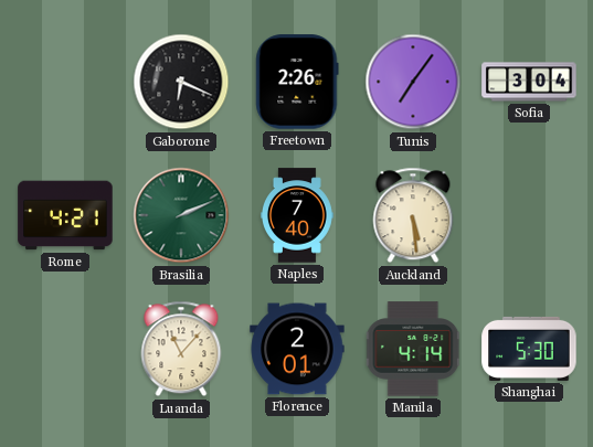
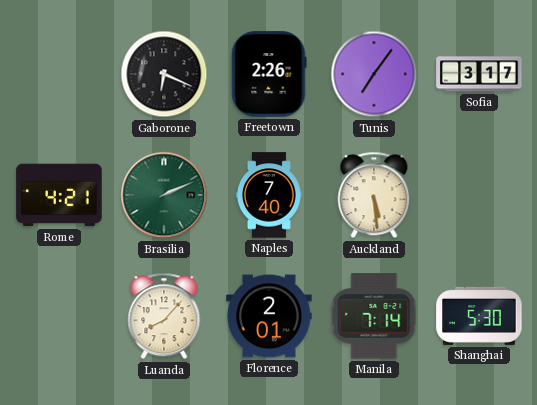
Sofia: 3:04 -> 3:17
Luanda: 11:07 -> 8:07
Manila: 4:14 -> 7:14
